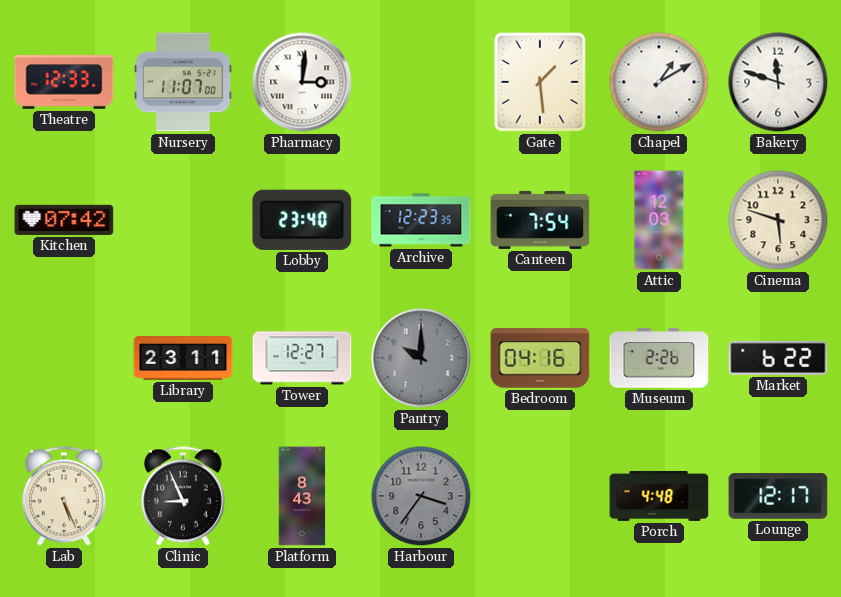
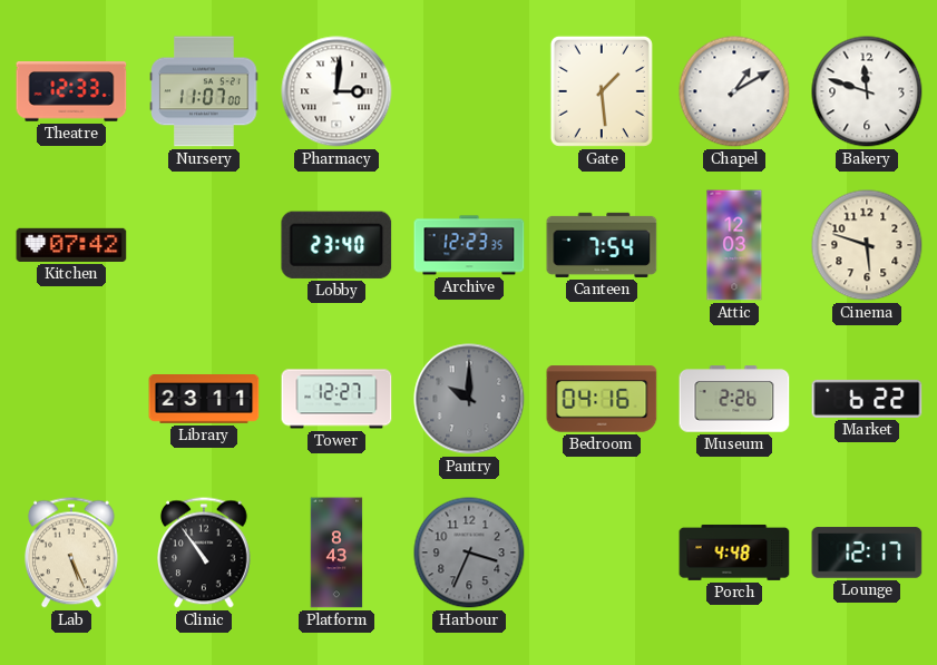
Clinic: 8:56 -> 10:54
Harbour: 3:36 -> 3:34
